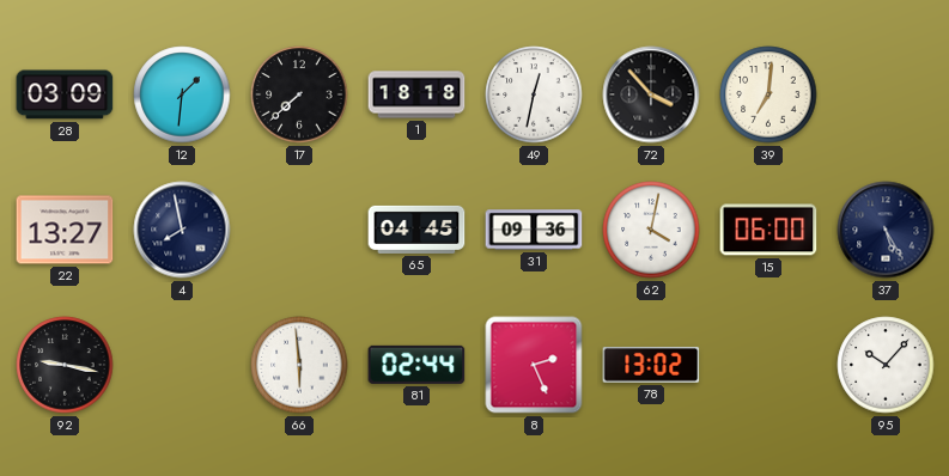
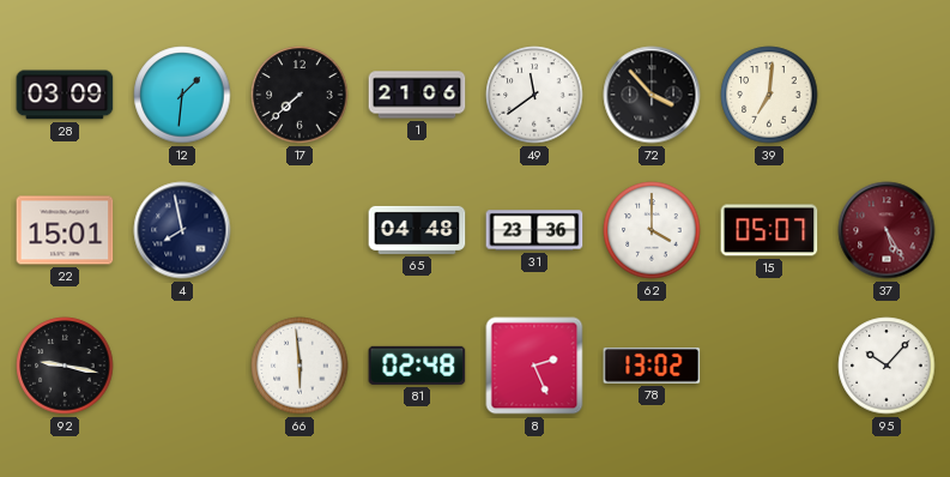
1: 18:18 -> 21:06
49: 12:32 -> 11:39
22: 13:27 -> 15:01
65: 04:45 -> 04:48
31: 09:36 -> 23:36
62: 4:02 -> 4:00
15: 06:00 -> 05:07
37 dial: navy -> burgundy
81: 02:44 -> 02:48
